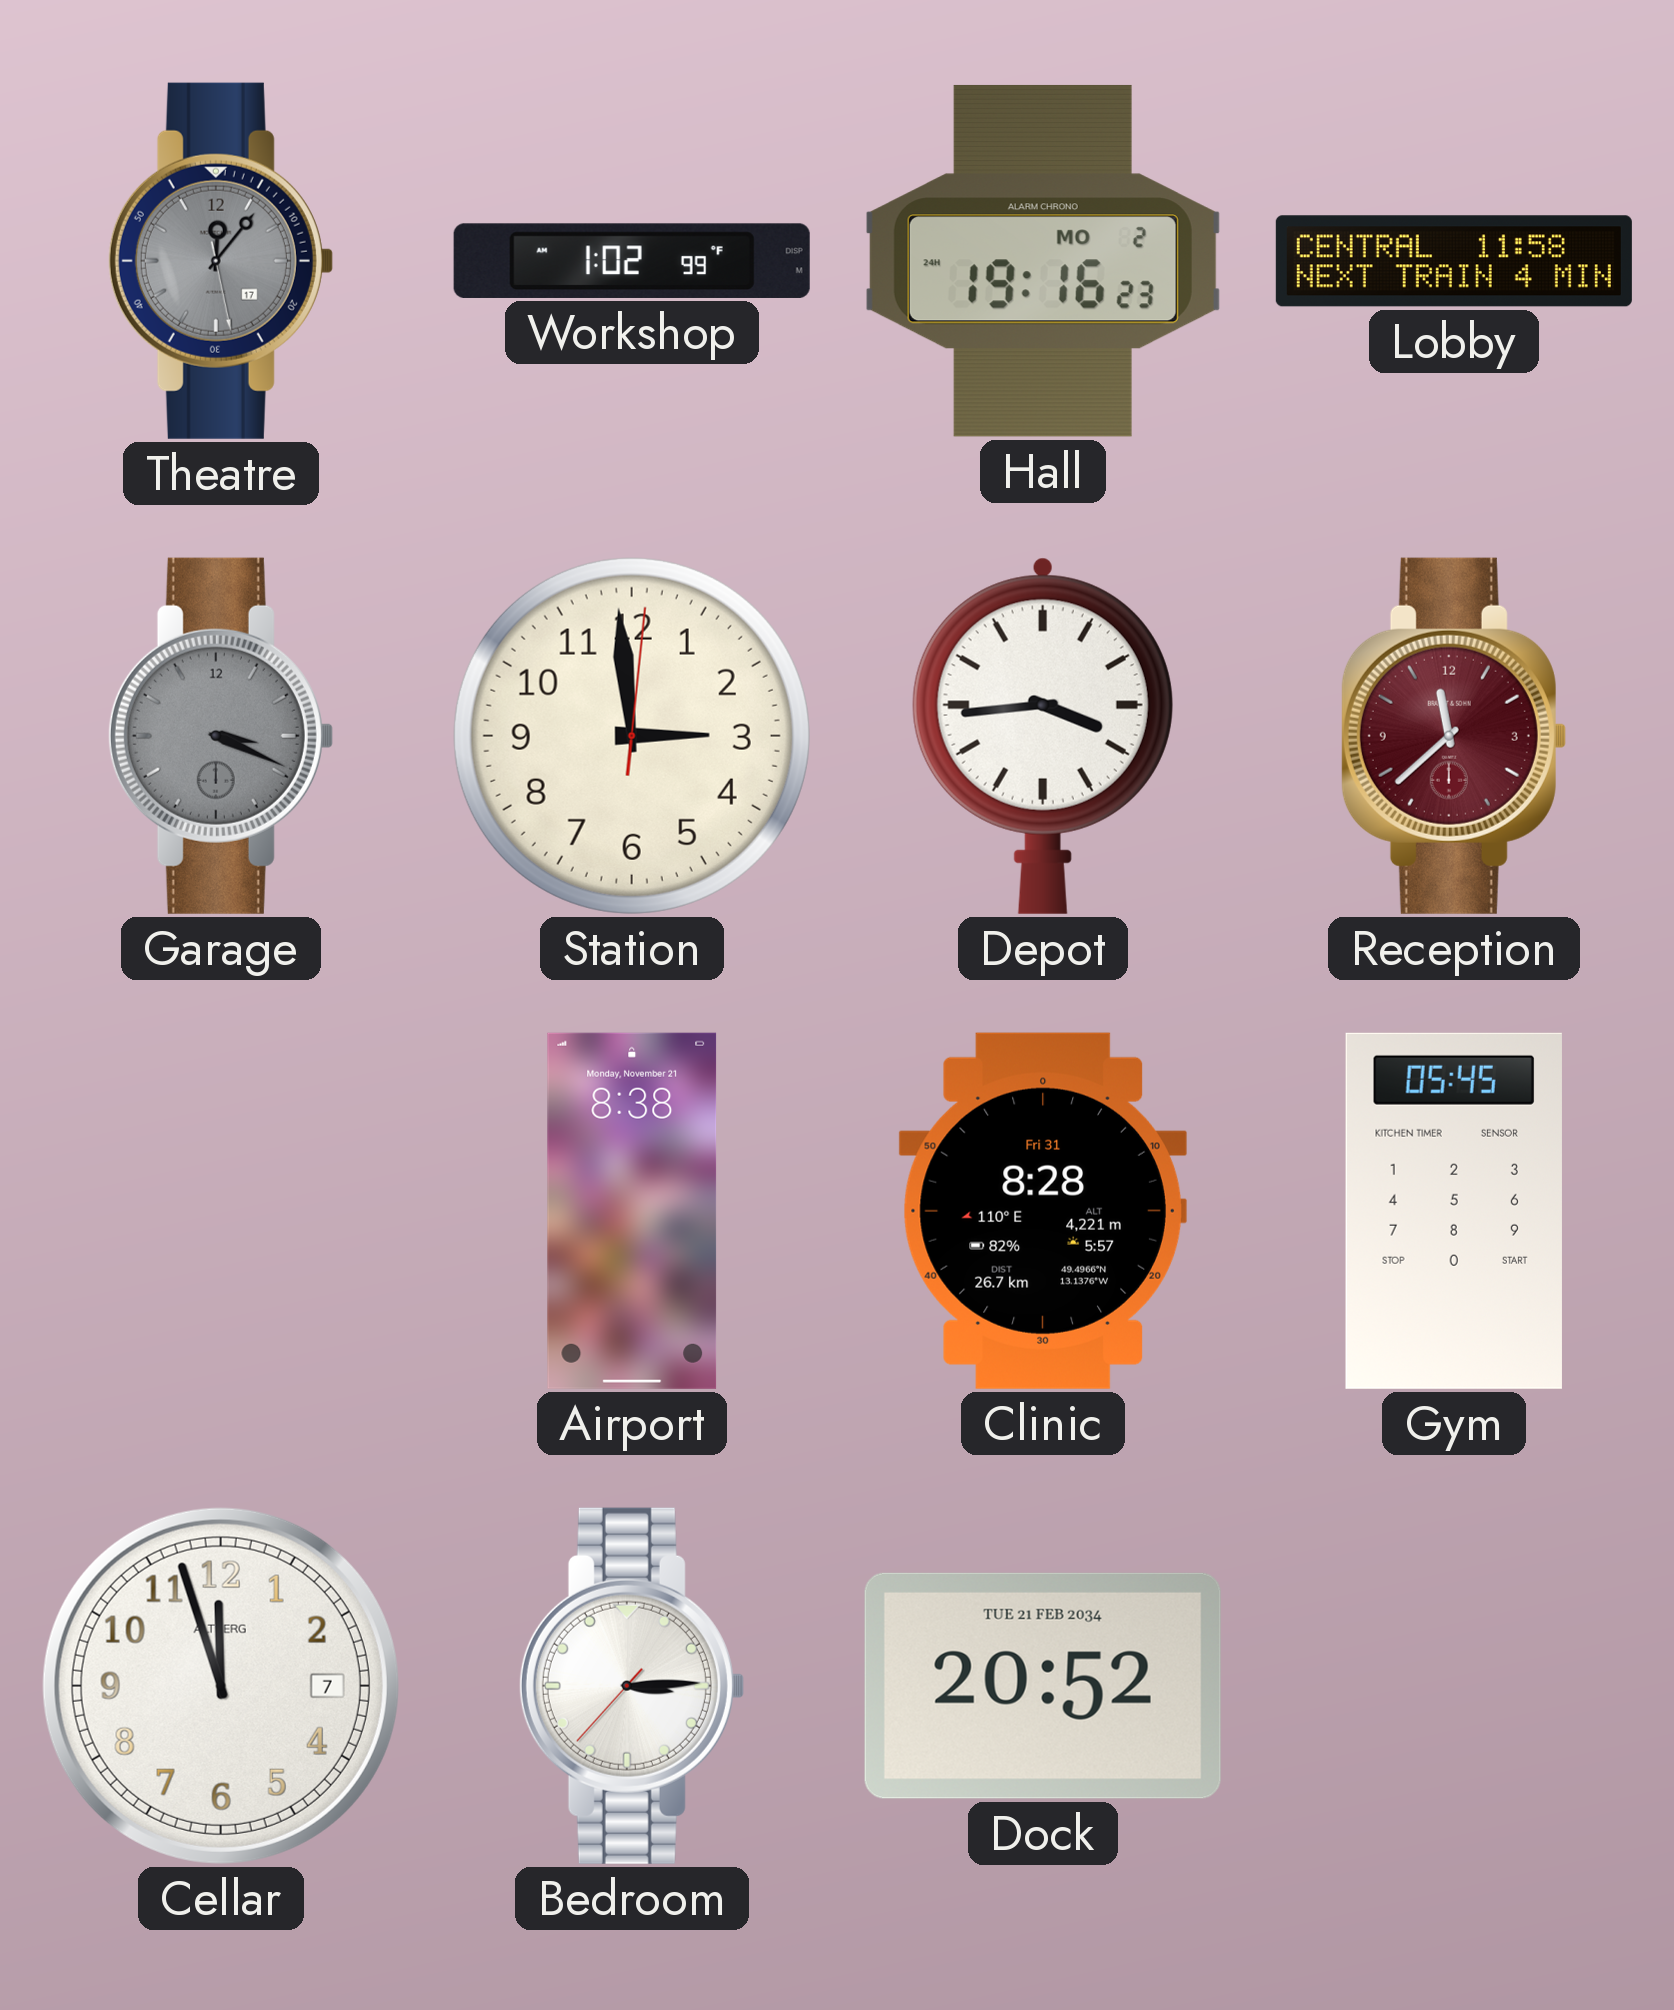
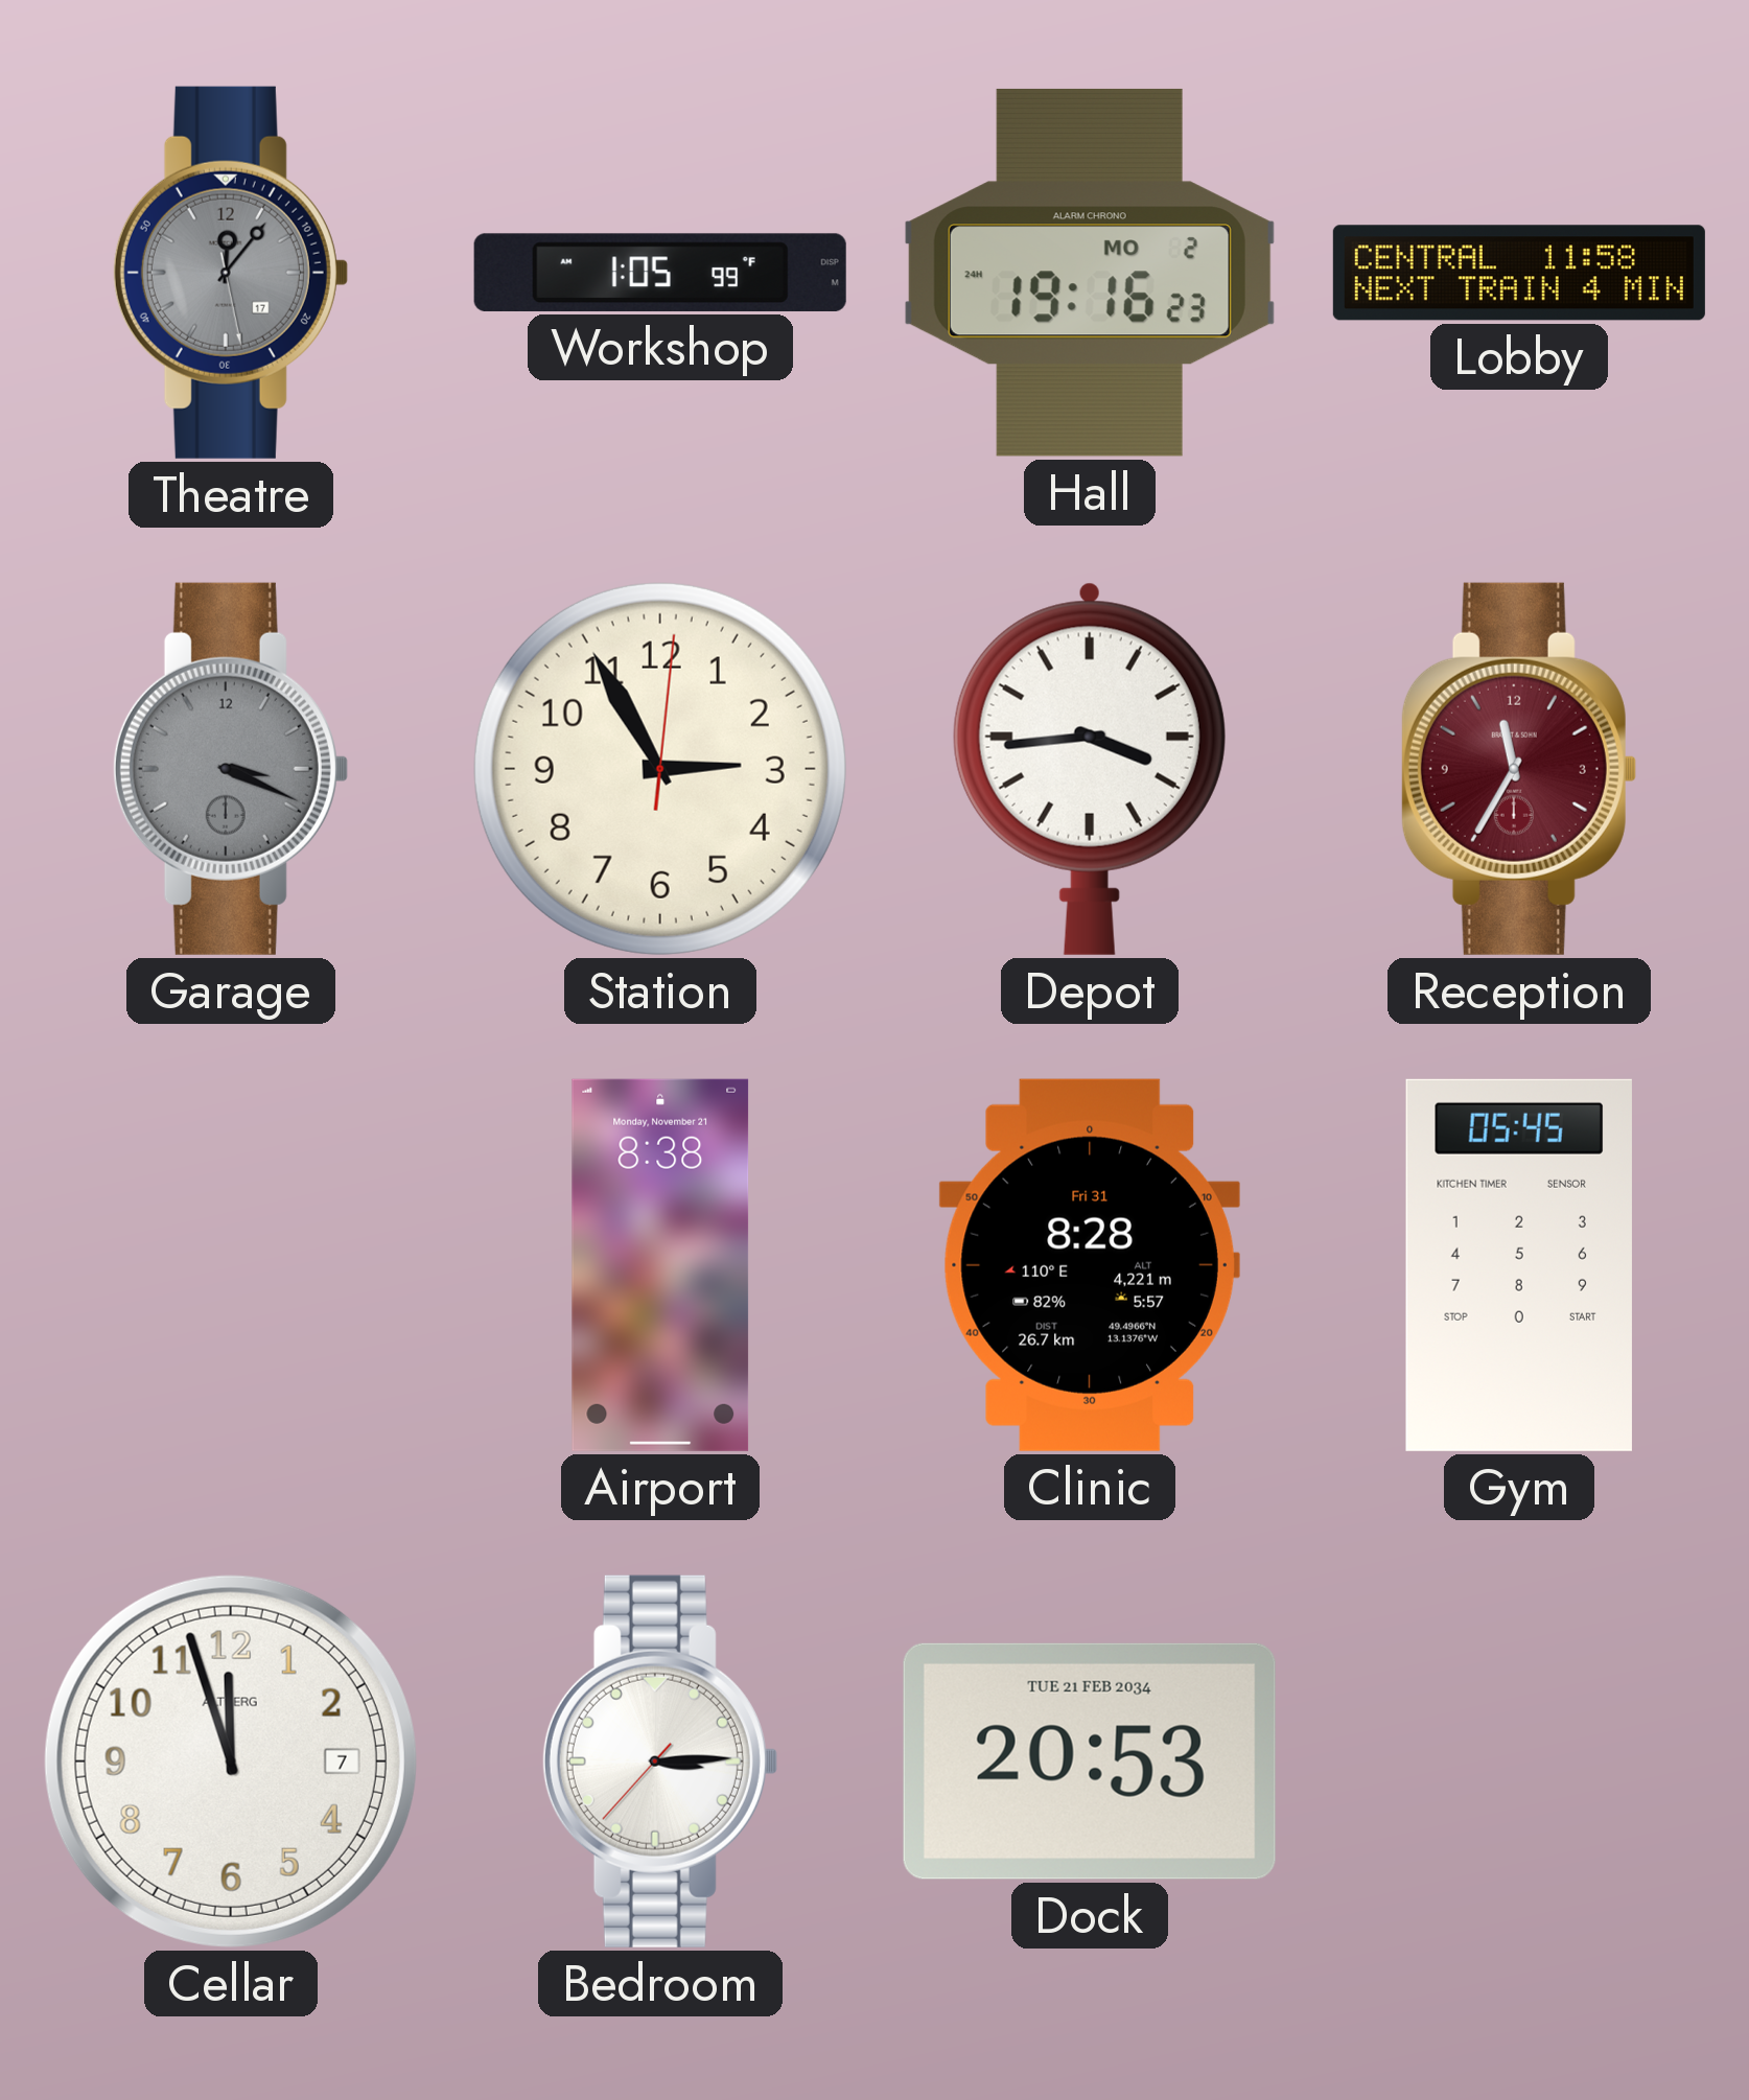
Workshop: 1:02 -> 1:05
Station: 2:59 -> 2:55
Reception: 11:38 -> 11:35
Dock: 20:52 -> 20:53
